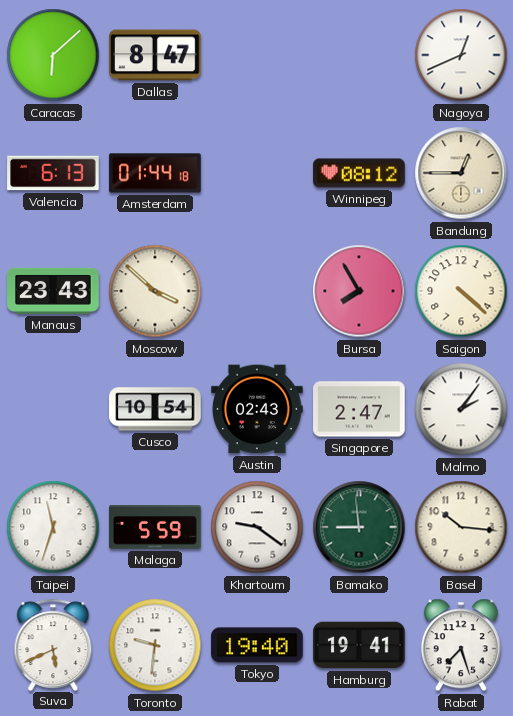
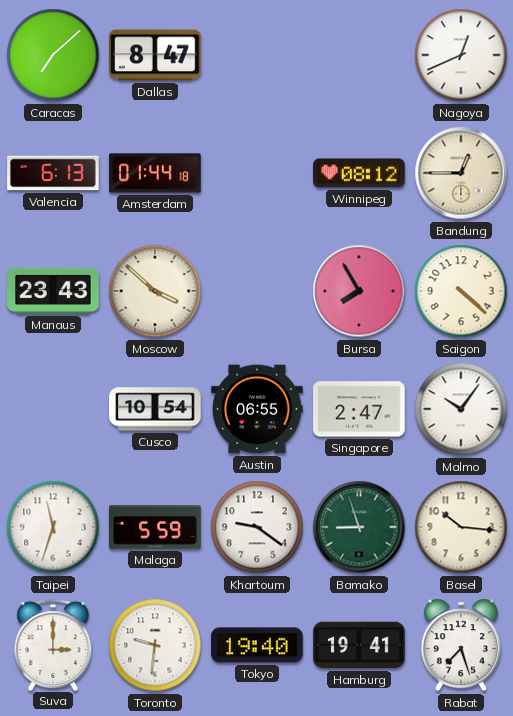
Caracas: 6:08 -> 7:08
Austin: 02:43 -> 06:55
Malmo: 2:06 -> 10:06
Bamako: 8:59 -> 8:57
Suva: 5:41 -> 3:00
